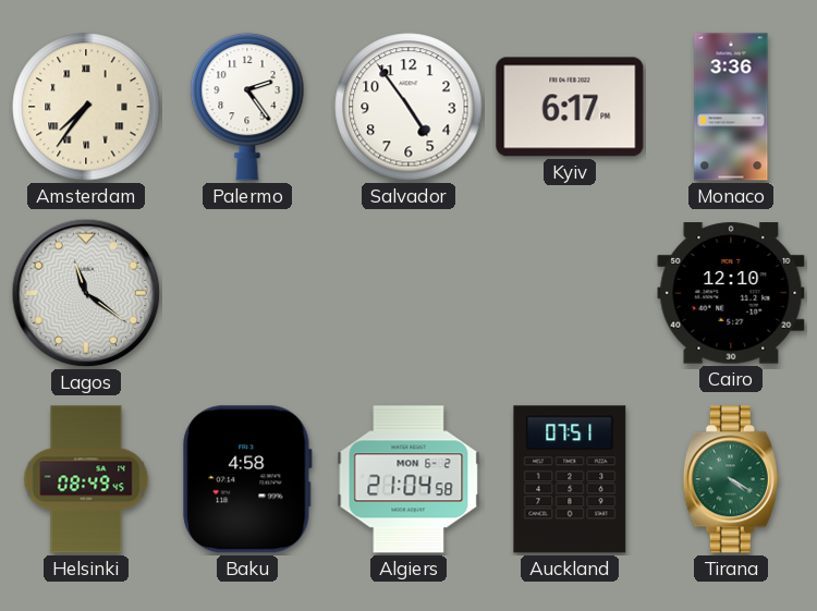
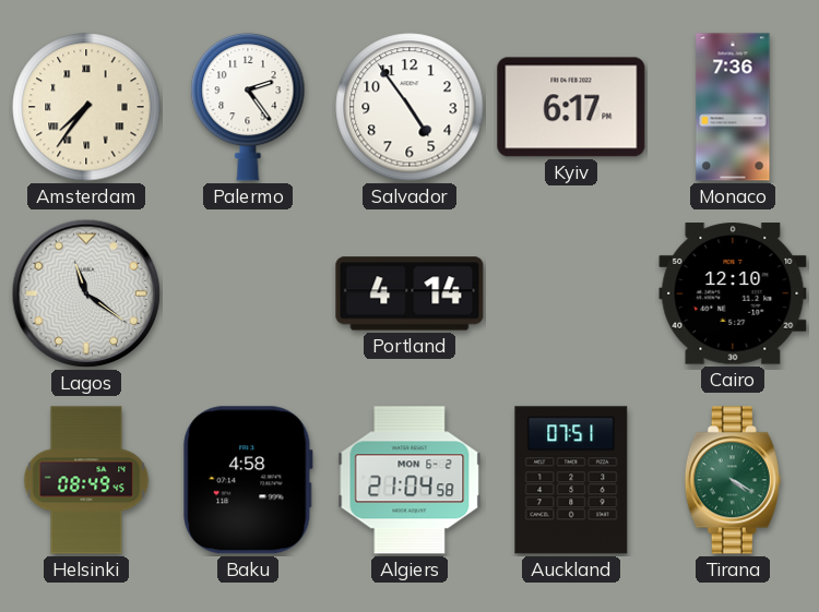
Monaco: 3:36 -> 7:36
Portland: none -> 4:14
